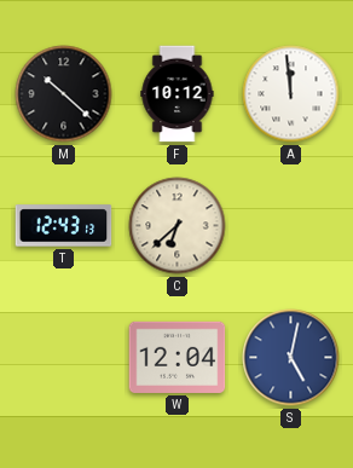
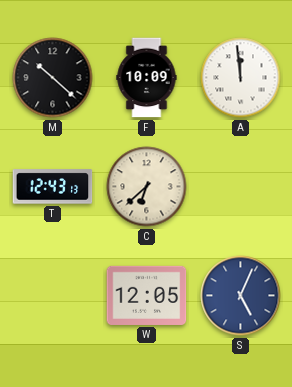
F: 10:12 -> 10:09
W: 12:04 -> 12:05
S: 5:02 -> 5:04
